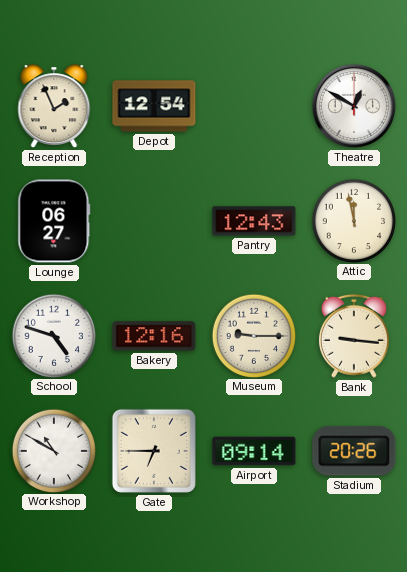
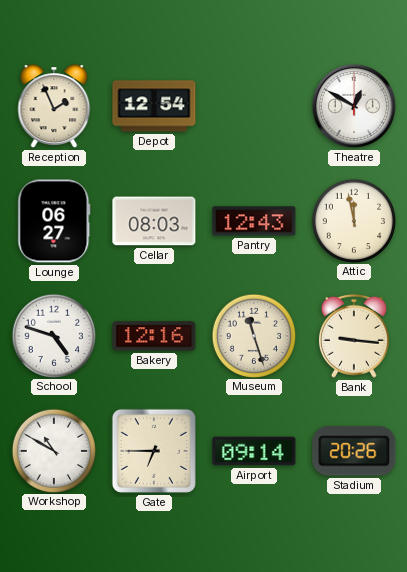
Cellar: none -> 08:03
Museum: 9:15 -> 11:27
